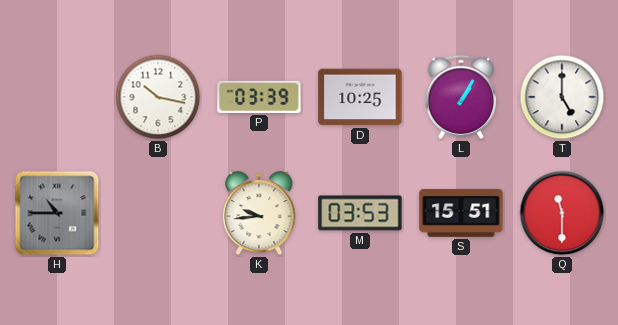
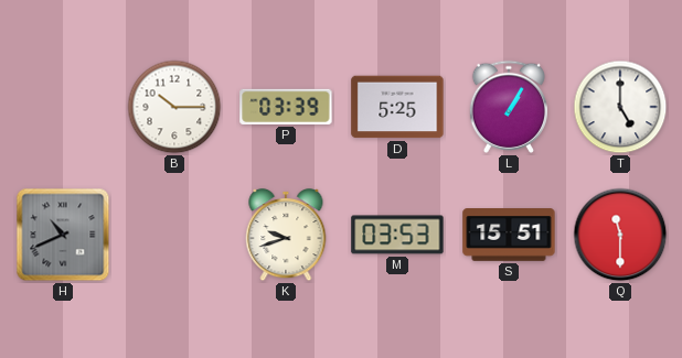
B: 10:17 -> 10:15
D: 10:25 -> 5:25
H: 10:45 -> 10:41
K: 9:44 -> 9:42
